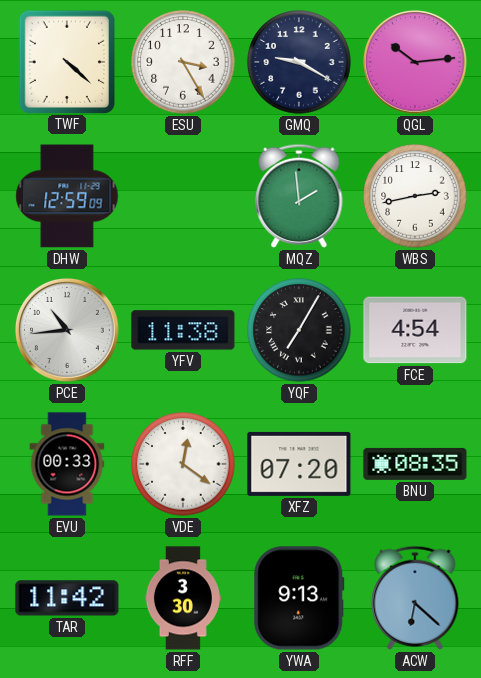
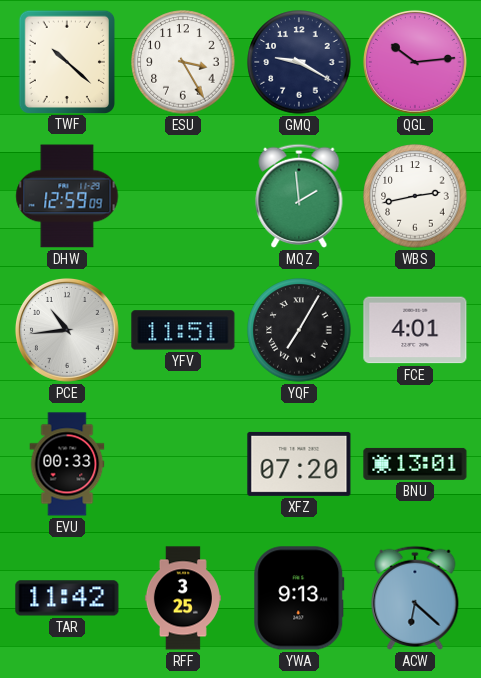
TWF: 4:22 -> 10:22
YFV: 11:38 -> 11:51
FCE: 4:54 -> 4:01
VDE: 12:21 -> none
BNU: 08:35 -> 13:01
RFF: 3:30 -> 3:25
